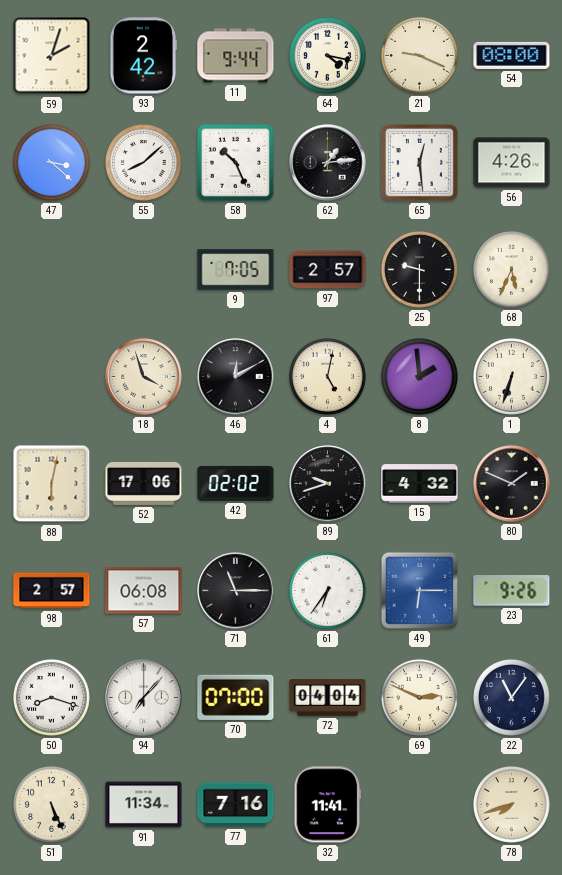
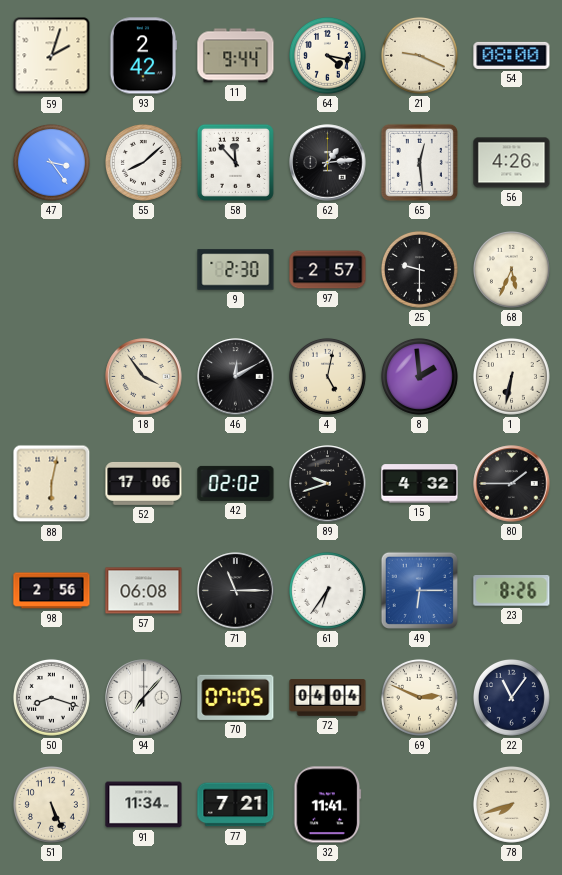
47: 3:22 -> 3:24
58: 10:26 -> 11:53
9: 7:05 -> 2:30
18: 3:57 -> 3:54
1: 6:33 -> 6:32
80: 1:49 -> 1:45
98: 2:57 -> 2:56
23: 9:26 -> 8:26
70: 07:00 -> 07:05
77: 7:16 -> 7:21
